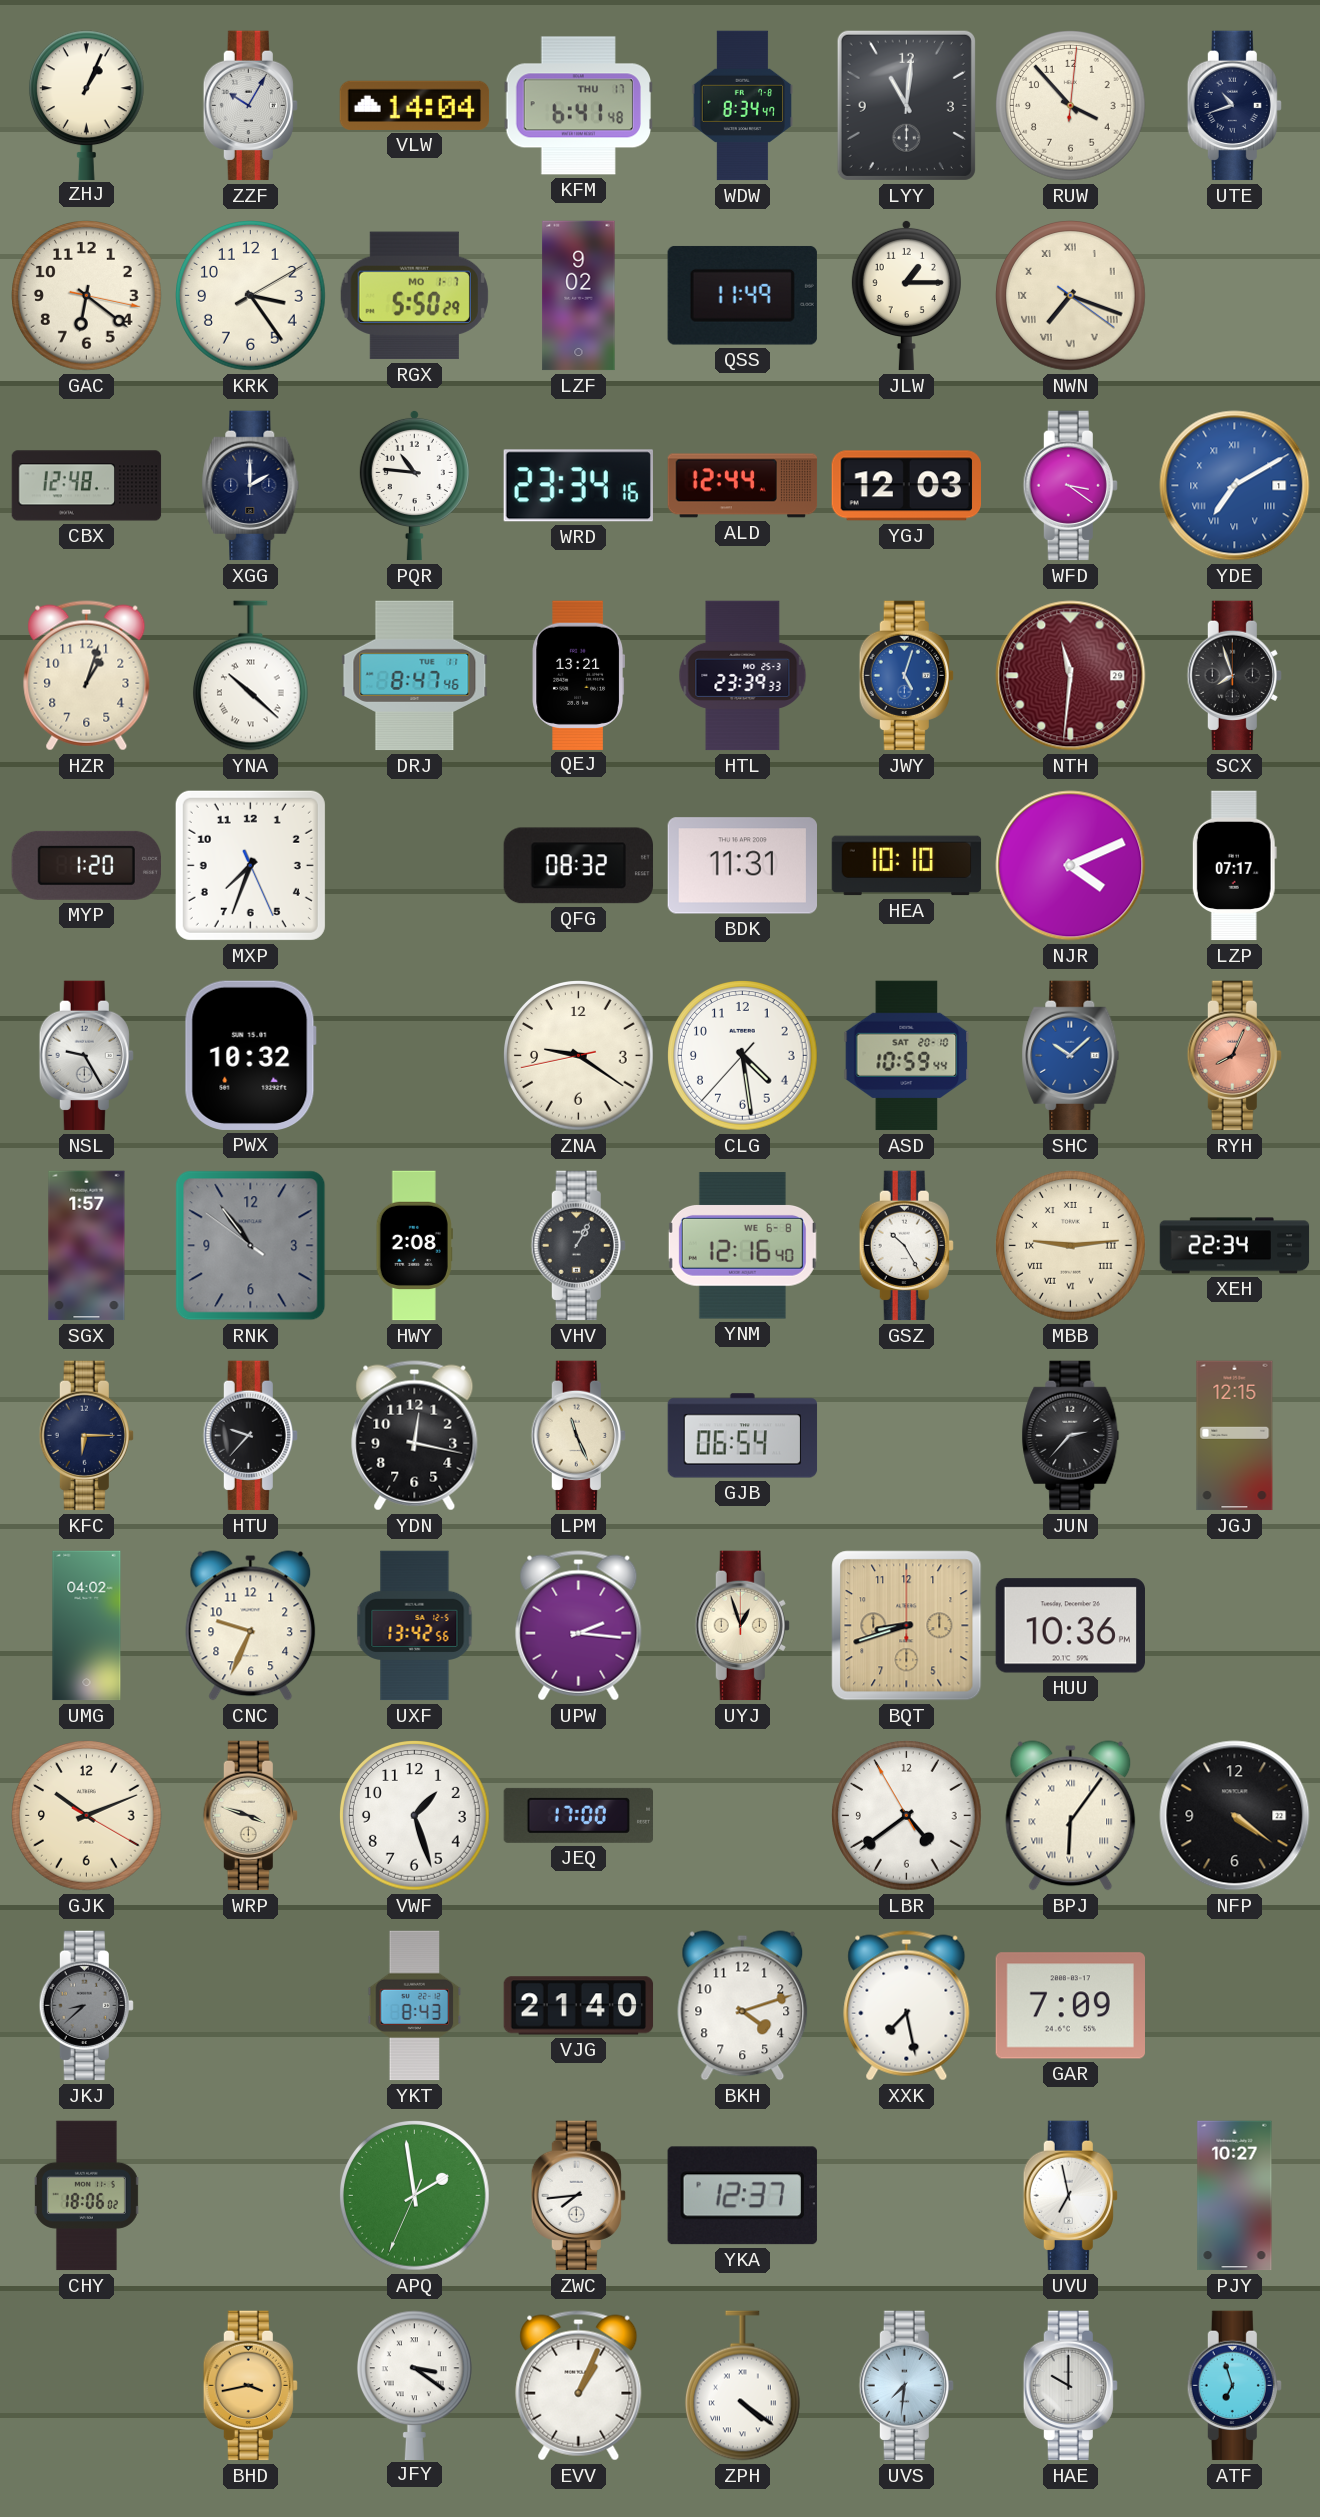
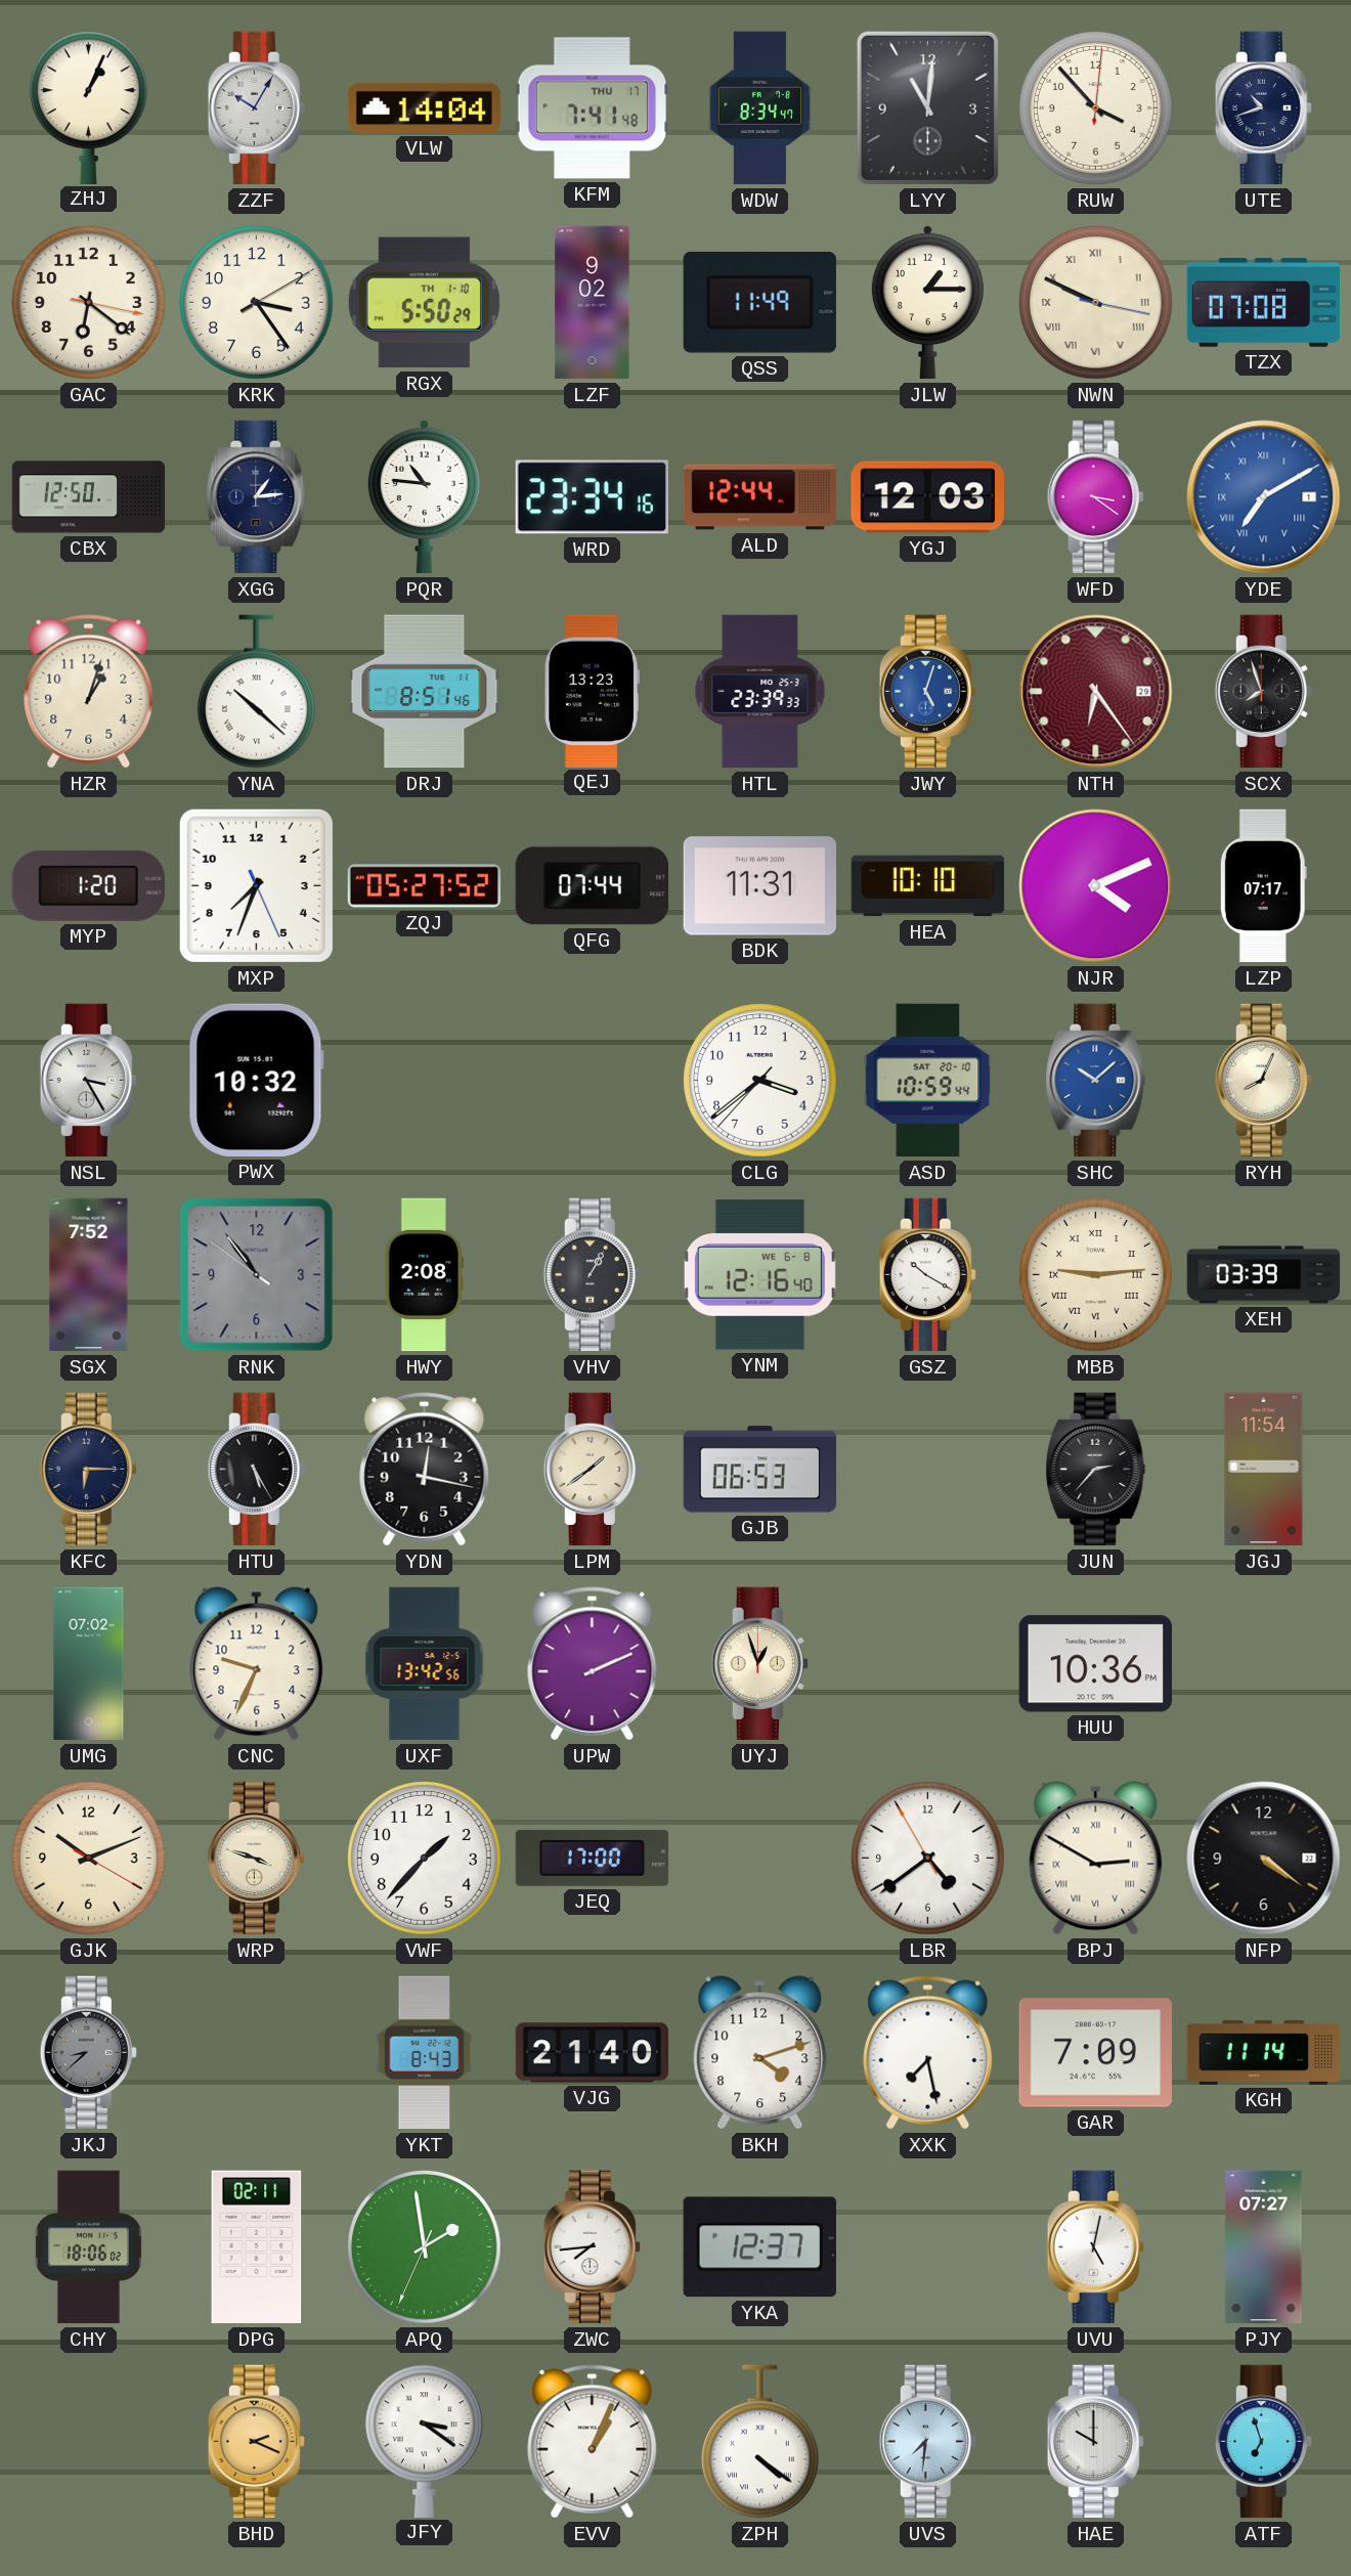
KFM: 6:41 -> 7:41
RGX date: MO 1-7 -> TH 1-10
NWN: 7:18 -> 9:49
TZX: none -> 07:08
CBX: 12:48 -> 12:50
XGG: 2:00 -> 1:14
DRJ: 8:47 -> 8:51
QEJ: 13:21 -> 13:23
NTH: 11:31 -> 6:24
ZQJ: none -> 05:27
QFG: 08:32 -> 07:44
NSL: 9:25 -> 3:25
ZNA: 9:20 -> none
CLG: 4:28 -> 3:38
RYH dial: salmon -> cream
SGX: 1:57 -> 7:52
GSZ: 10:25 -> 10:20
XEH: 22:34 -> 03:39
HTU: 9:37 -> 5:25
LPM: 11:26 -> 1:39
GJB: 06:54 -> 06:53
JGJ: 12:15 -> 11:54
UMG: 04:02 -> 07:02
UPW: 2:16 -> 2:11
BQT: 8:42 -> none
VWF: 1:27 -> 1:37
BPJ: 6:06 -> 2:50
KGH: none -> 11:14
DPG: none -> 02:11
UVU: 6:58 -> 5:02
PJY: 10:27 -> 07:27
BHD: 3:43 -> 2:19
